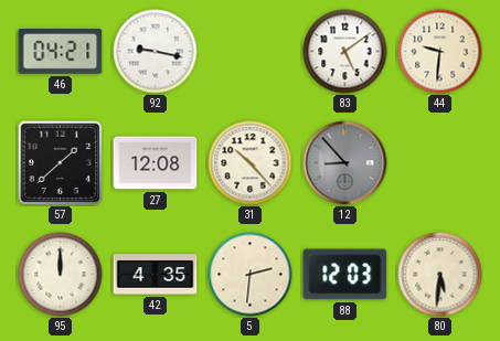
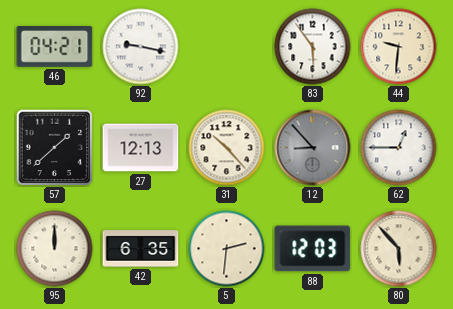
83: 5:09 -> 5:54
27: 12:08 -> 12:13
62: none -> 12:45
42: 4:35 -> 6:35
80: 5:31 -> 5:53
